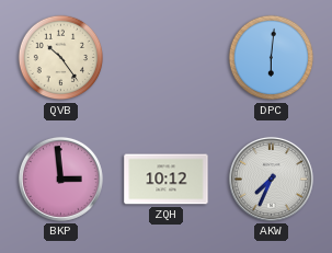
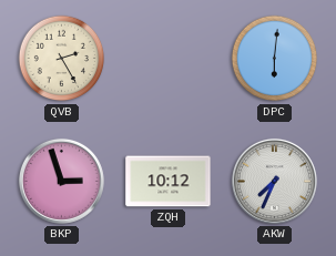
QVB: 10:24 -> 2:25
BKP: 2:59 -> 2:57
